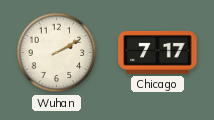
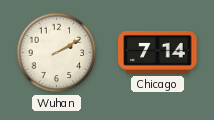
Chicago: 7:17 -> 7:14
